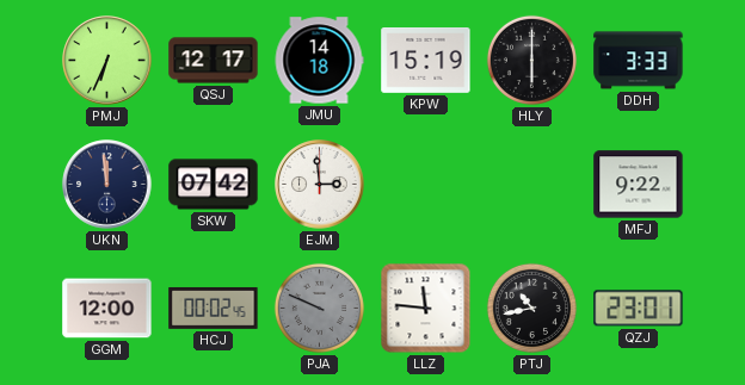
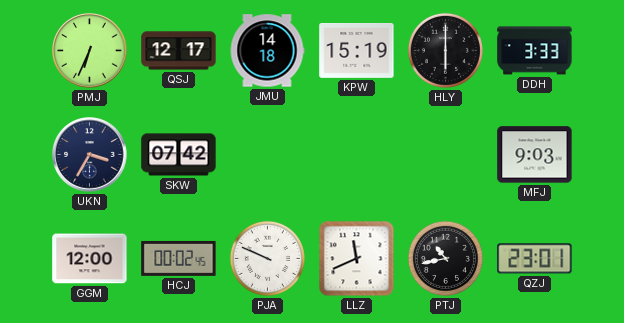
UKN: 11:59 -> 3:35
EJM: 2:59 -> none
MFJ: 9:22 -> 9:03
PJA dial: grey -> white
LLZ: 11:46 -> 11:41
